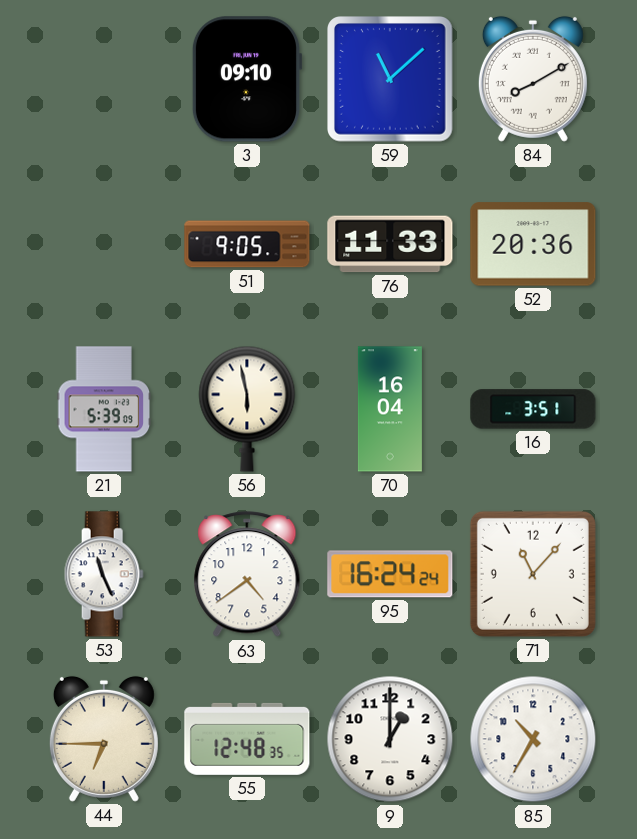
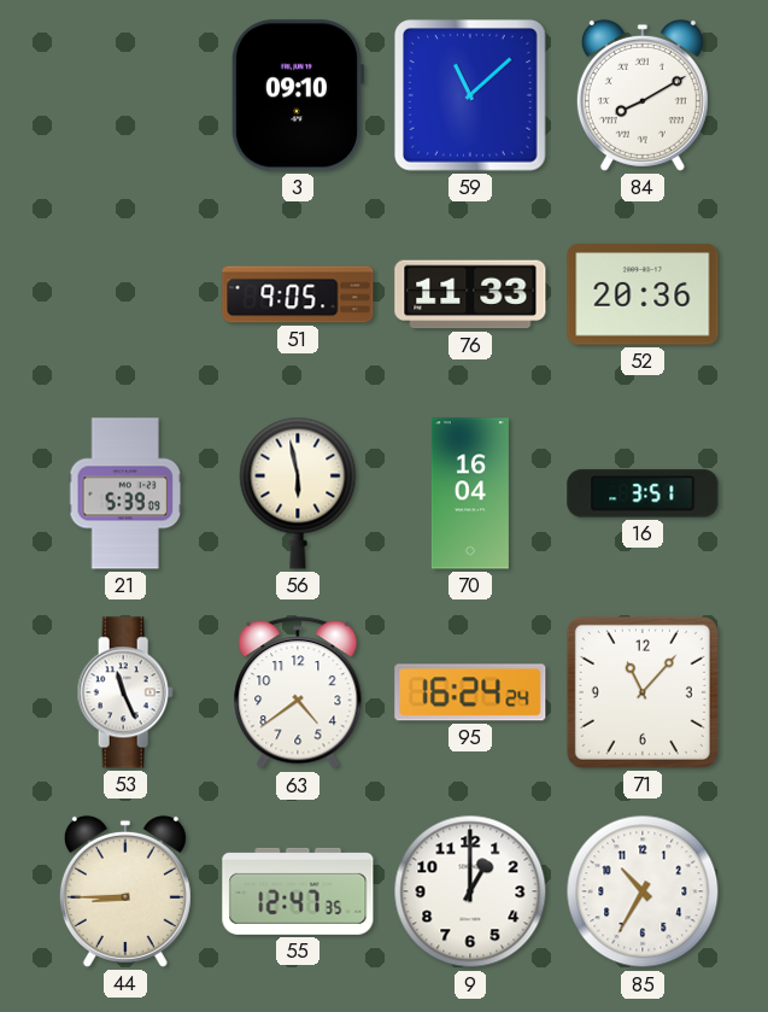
44: 6:45 -> 8:45
55: 12:48 -> 12:47
